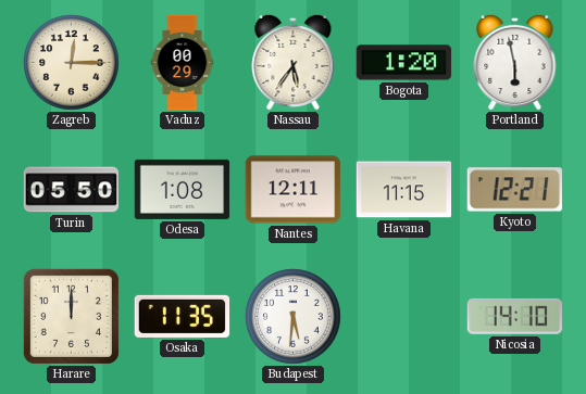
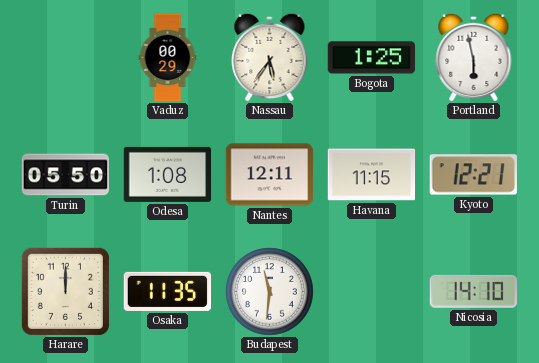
Zagreb: 12:15 -> none
Bogota: 1:20 -> 1:25
Budapest: 5:31 -> 11:31
